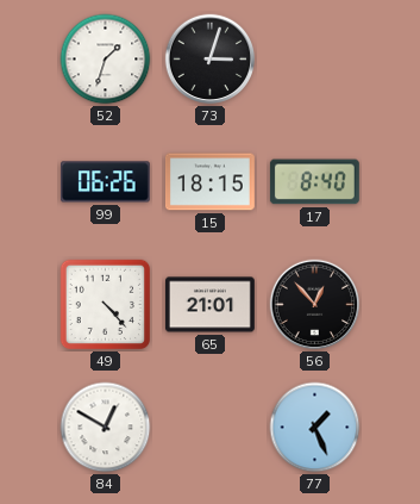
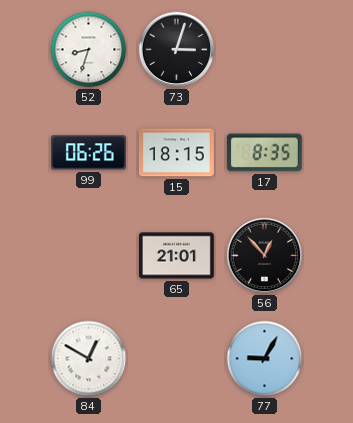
52: 1:33 -> 8:33
17: 8:40 -> 8:35
49: 4:23 -> none
77: 1:26 -> 9:05
